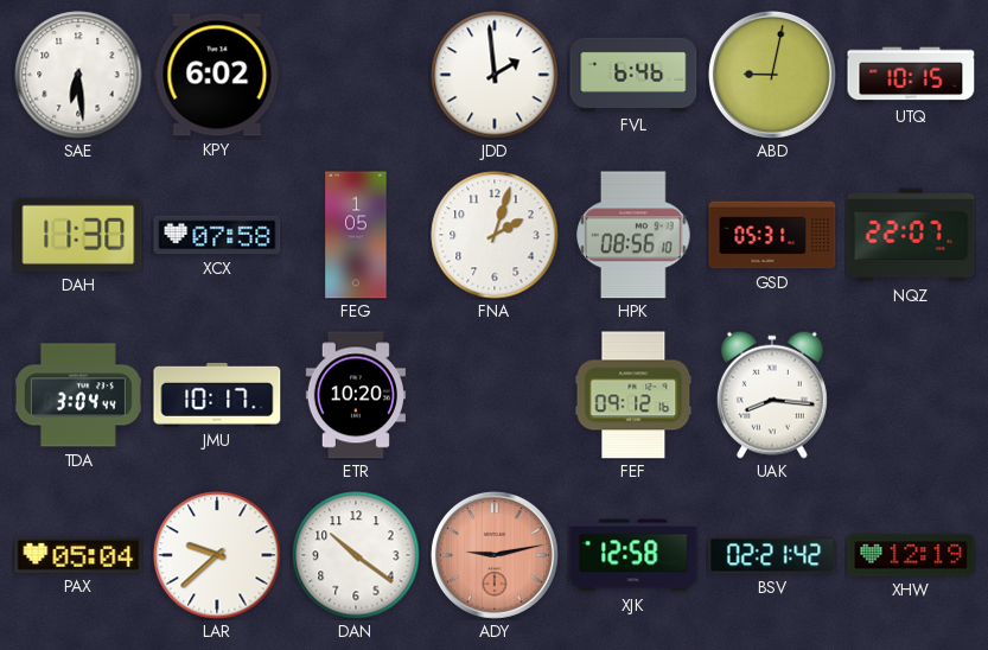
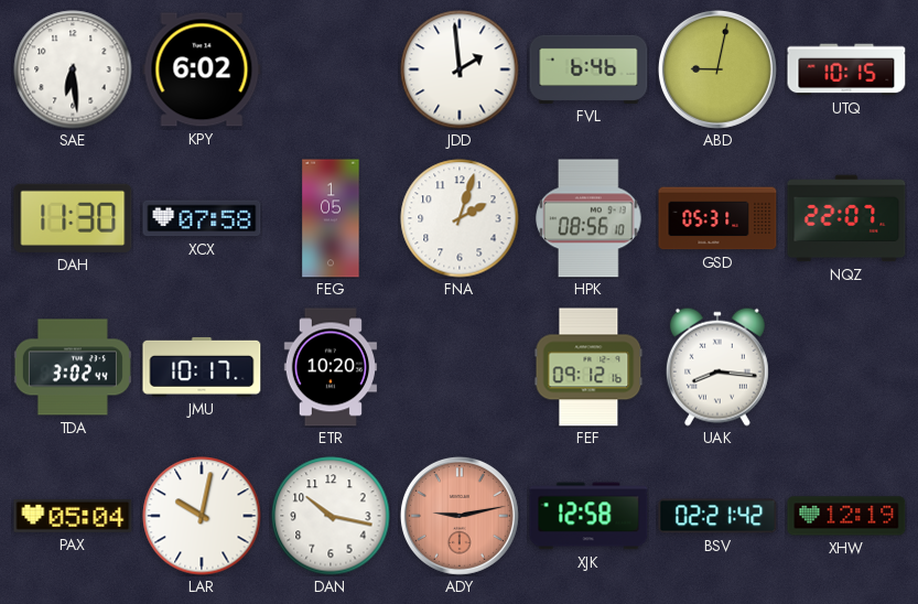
TDA: 3:04 -> 3:02
LAR: 9:38 -> 10:02
DAN: 10:21 -> 10:17
